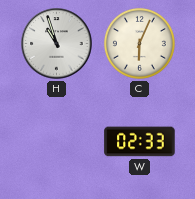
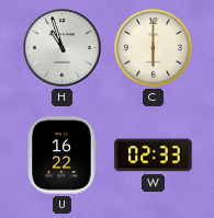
C: 6:04 -> 6:00
U: none -> 16:22
